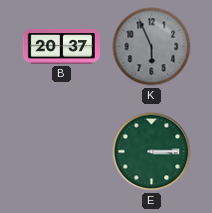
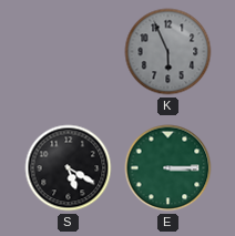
B: 20:37 -> none
S: none -> 5:20
